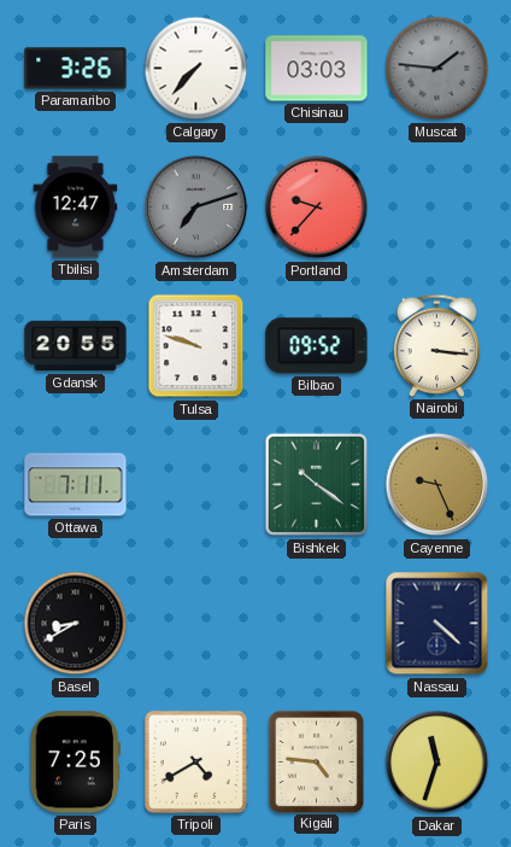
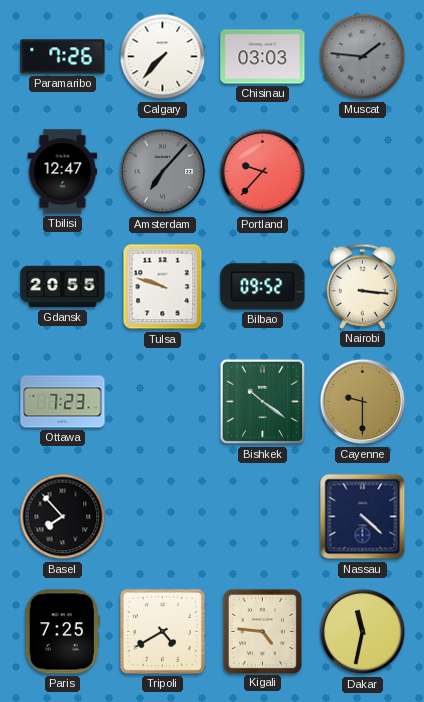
Paramaribo: 3:26 -> 7:26
Amsterdam: 7:12 -> 7:07
Ottawa: 7:11 -> 7:23
Cayenne: 9:26 -> 9:30
Basel: 8:40 -> 7:53
Dakar: 11:33 -> 11:32
